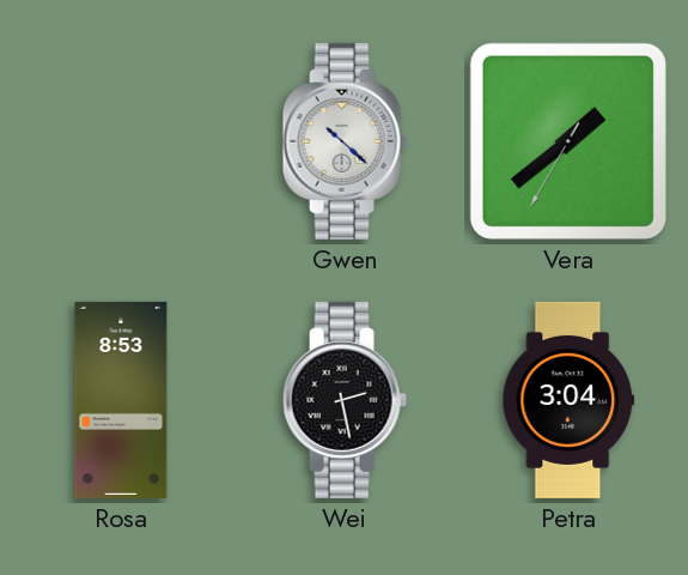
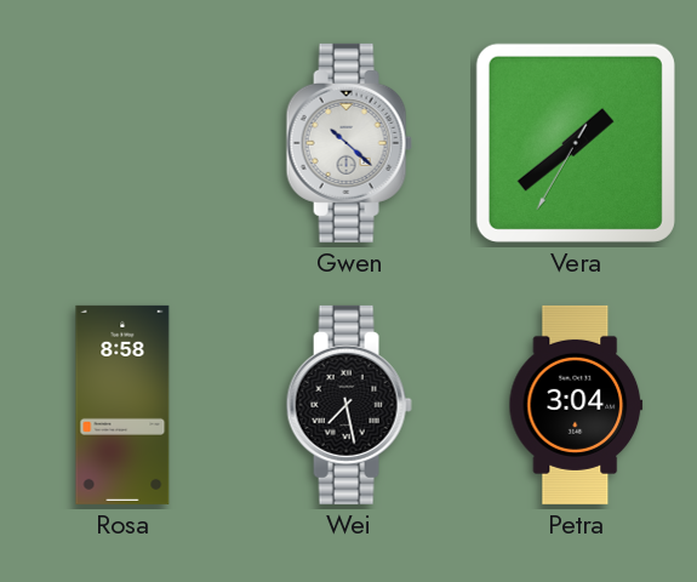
Rosa: 8:53 -> 8:58
Wei: 2:28 -> 7:28
